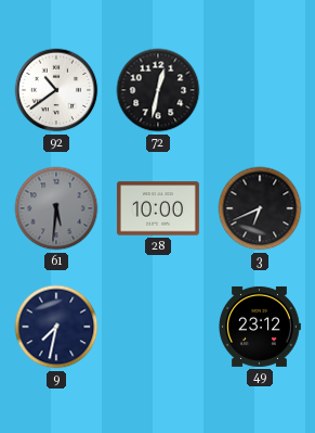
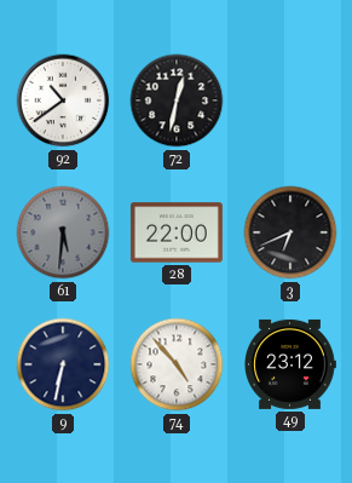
28: 10:00 -> 22:00
9: 7:32 -> 6:32
74: none -> 4:53
